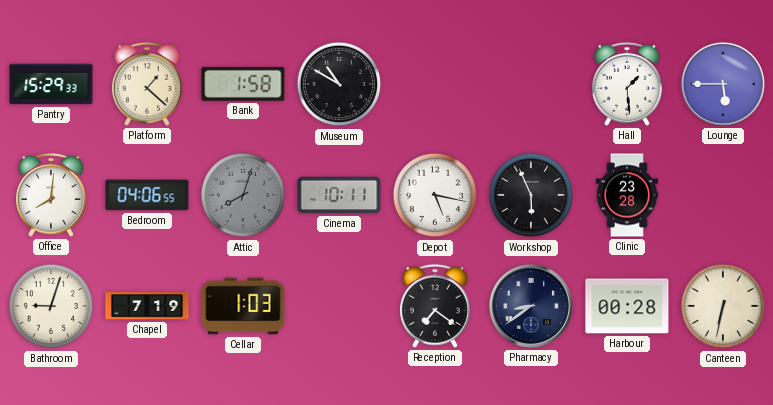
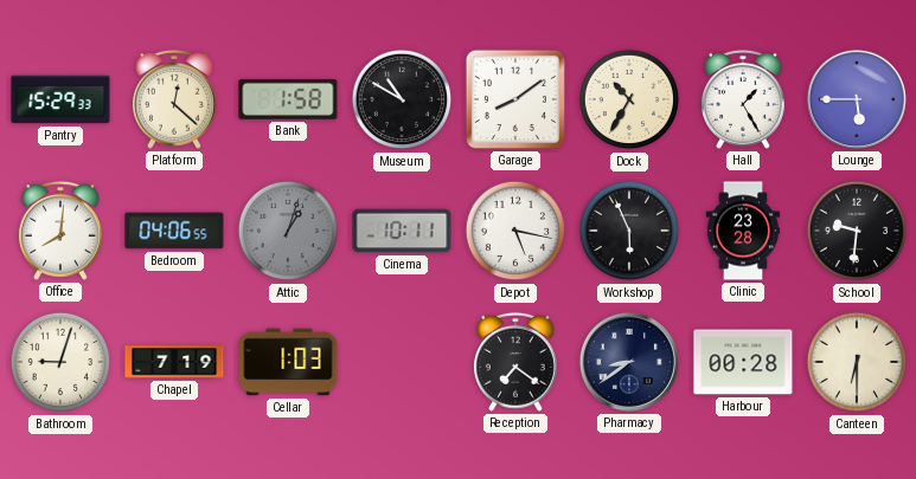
Platform: 1:22 -> 12:22
Garage: none -> 8:09
Dock: none -> 10:35
Hall: 1:29 -> 1:25
Attic: 8:03 -> 1:03
School: none -> 9:31
Canteen: 6:32 -> 6:30
